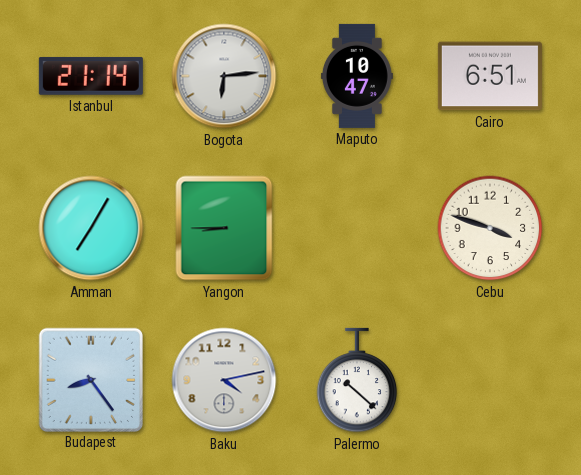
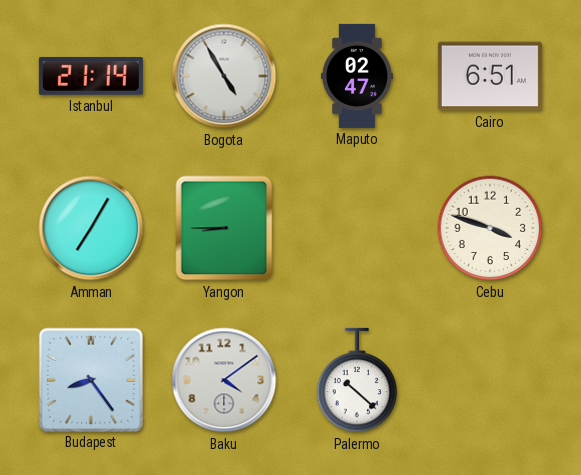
Bogota: 6:14 -> 4:55
Maputo: 10:47 -> 02:47
Baku: 4:13 -> 4:09
